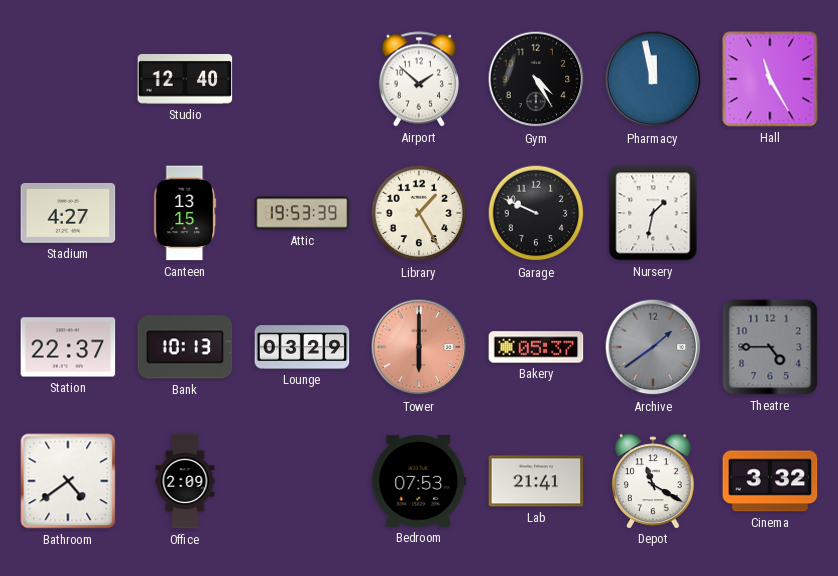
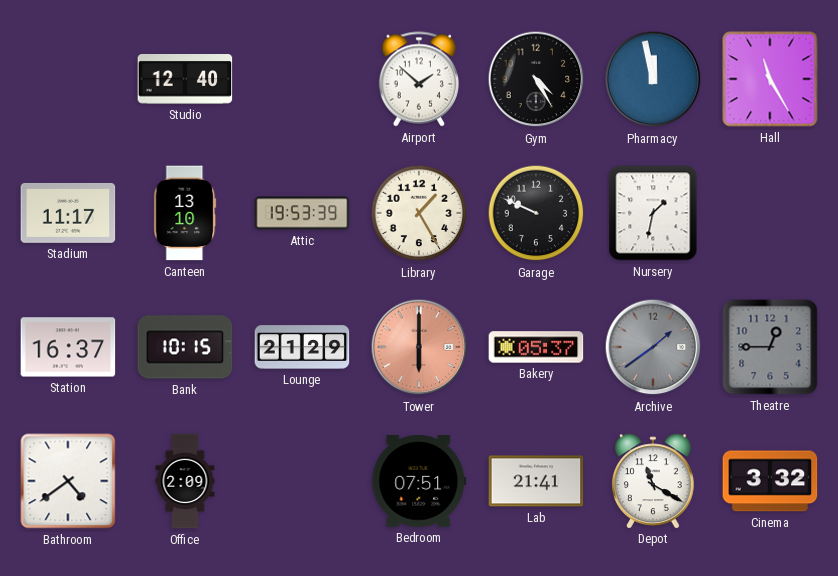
Stadium: 4:27 -> 11:17
Canteen: 13:15 -> 13:10
Station: 22:37 -> 16:37
Bank: 10:13 -> 10:15
Lounge: 03:29 -> 21:29
Theatre: 4:45 -> 12:45
Bedroom: 07:53 -> 07:51
